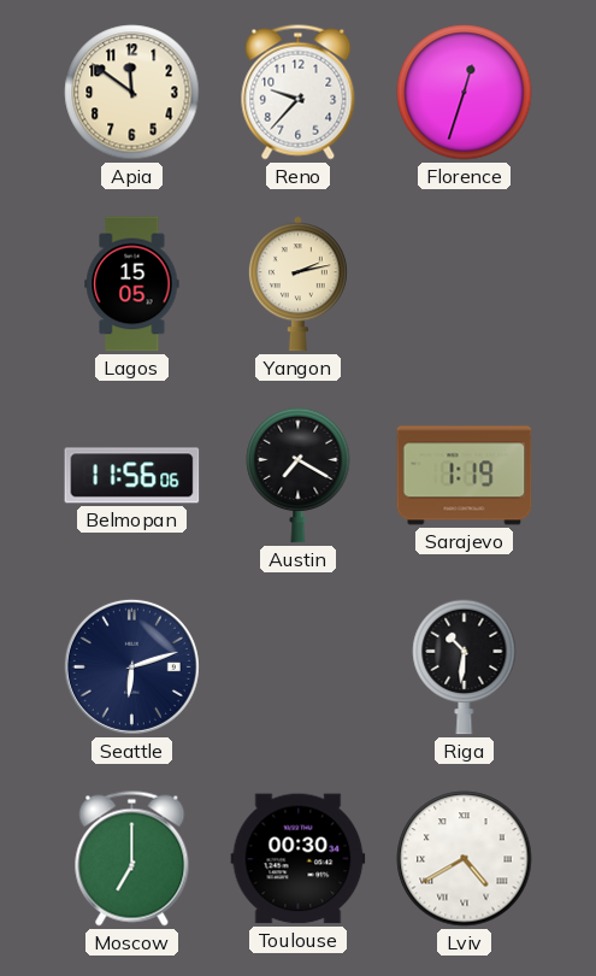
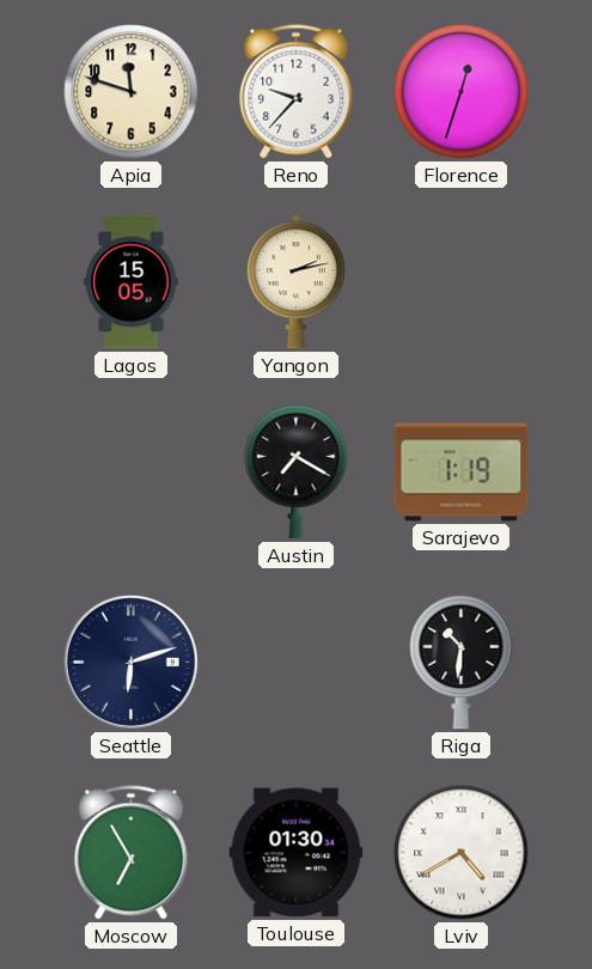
Apia: 11:51 -> 11:48
Belmopan: 11:56 -> none
Moscow: 7:00 -> 6:55
Toulouse: 00:30 -> 01:30
